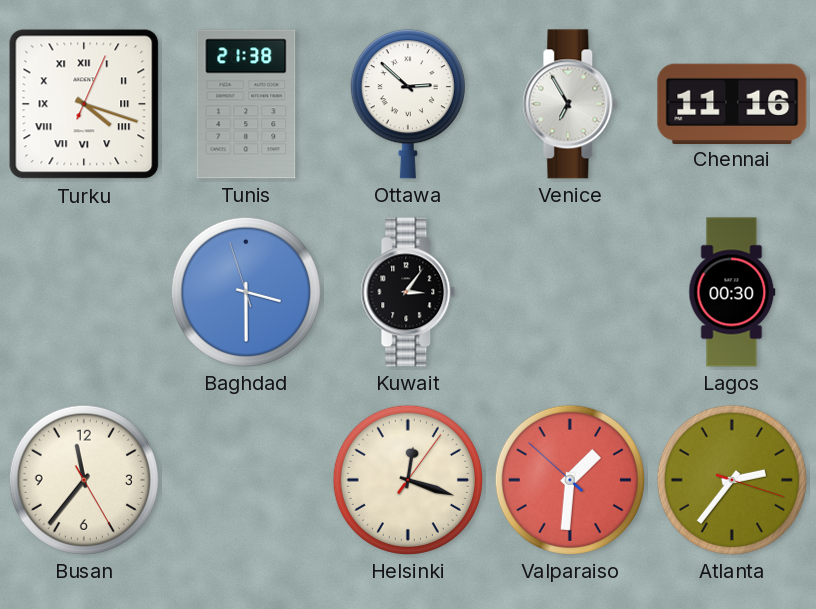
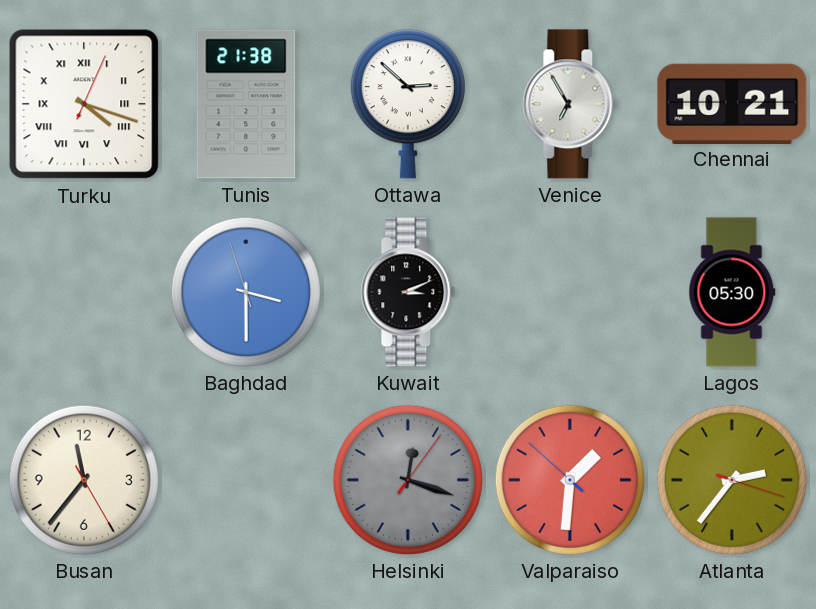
Chennai: 11:16 -> 10:21
Kuwait: 3:06 -> 3:11
Lagos: 00:30 -> 05:30
Helsinki dial: cream -> grey
